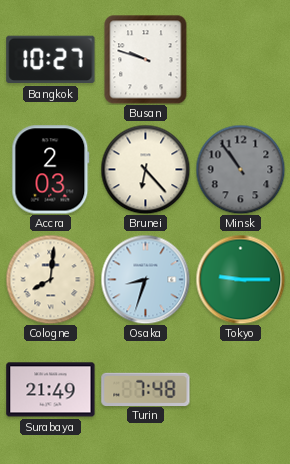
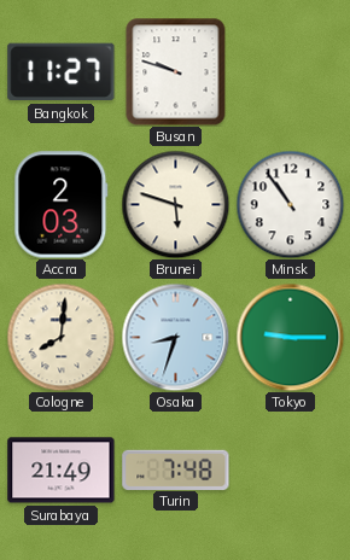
Bangkok: 10:27 -> 11:27
Brunei: 6:23 -> 5:48
Minsk dial: grey -> white
